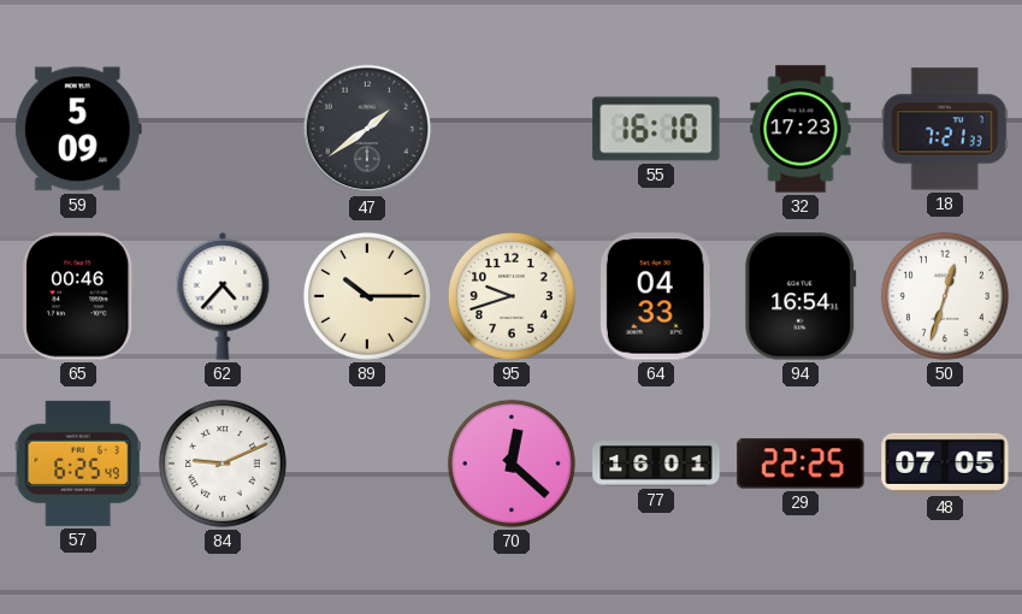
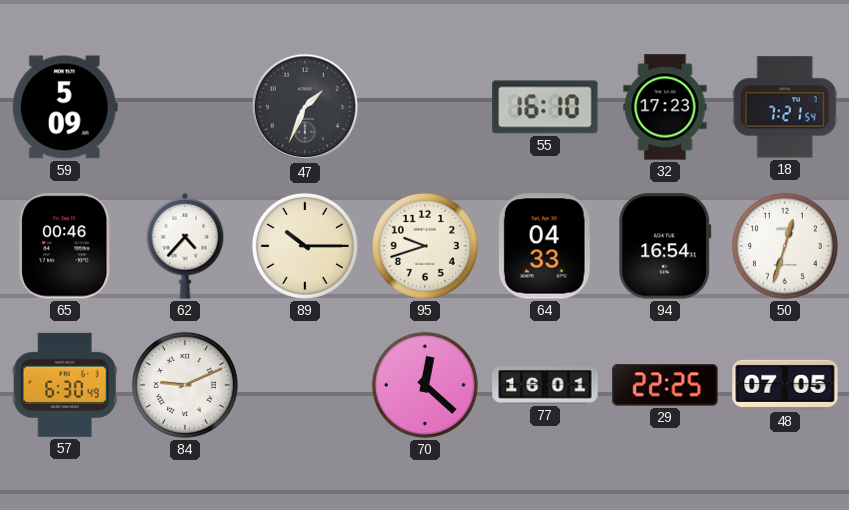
47: 1:39 -> 1:34
18: 7:21:33 -> 7:21:54
57: 6:25 -> 6:30
